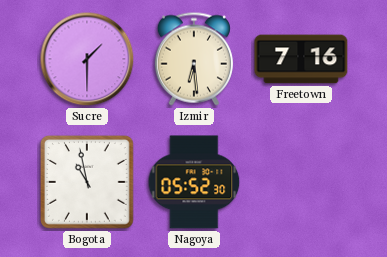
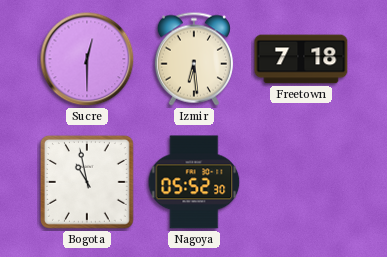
Sucre: 1:30 -> 12:30
Freetown: 7:16 -> 7:18
